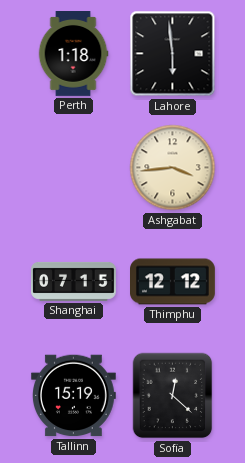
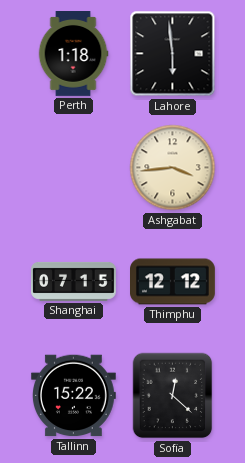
Tallinn: 15:19 -> 15:22
